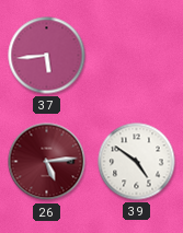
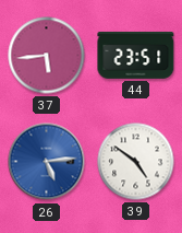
44: none -> 23:51
26 dial: burgundy -> blue
